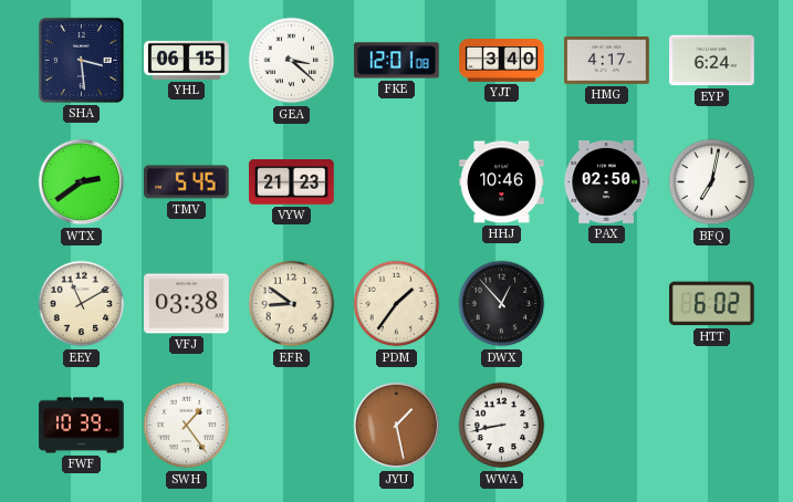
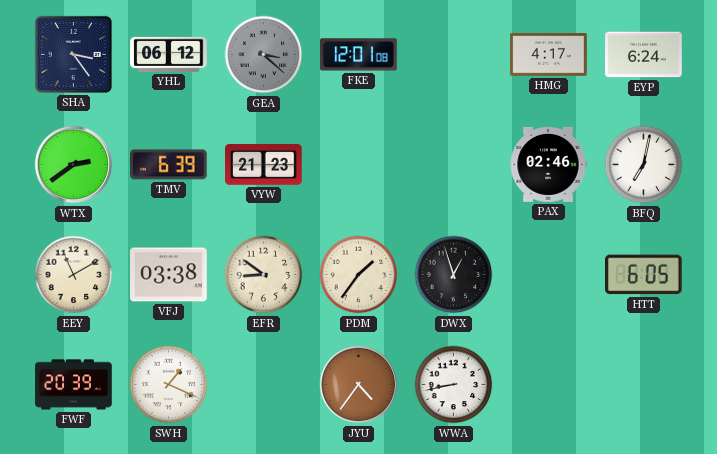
SHA: 3:29 -> 3:24
YHL: 06:15 -> 06:12
GEA dial: white -> grey
YJT: 3:40 -> none
TMV: 5:45 -> 6:39
HHJ: 10:46 -> none
PAX: 02:50 -> 02:46
DWX: 12:53 -> 12:57
HTT: 6:02 -> 6:05
FWF: 10:39 -> 20:39
SWH: 1:24 -> 1:19
JYU: 1:28 -> 4:36
